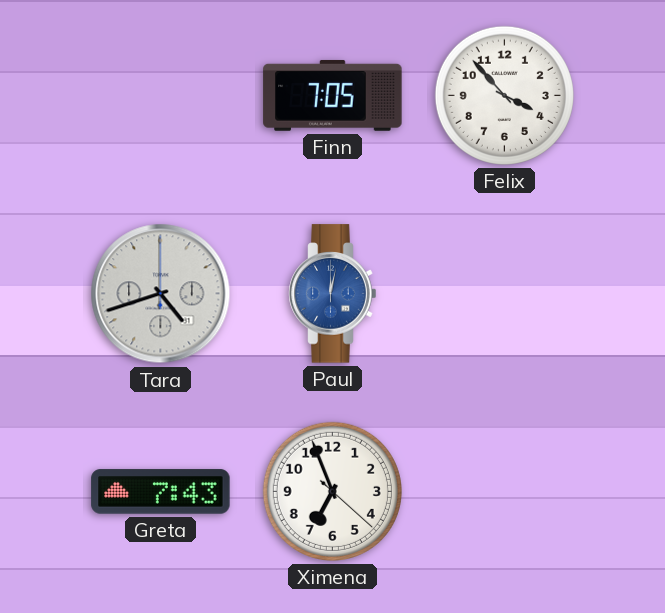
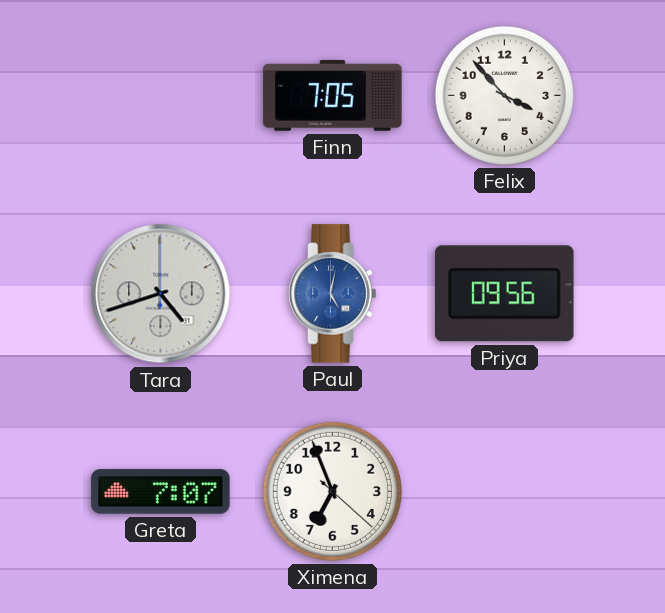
Paul: 12:02 -> 5:02
Priya: none -> 09:56
Greta: 7:43 -> 7:07
